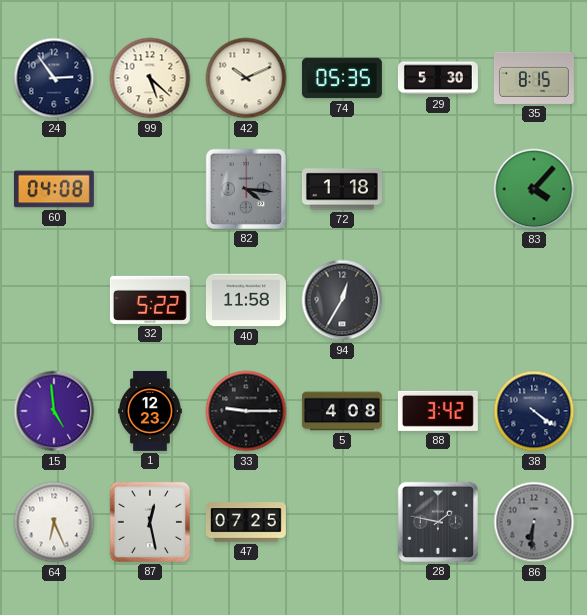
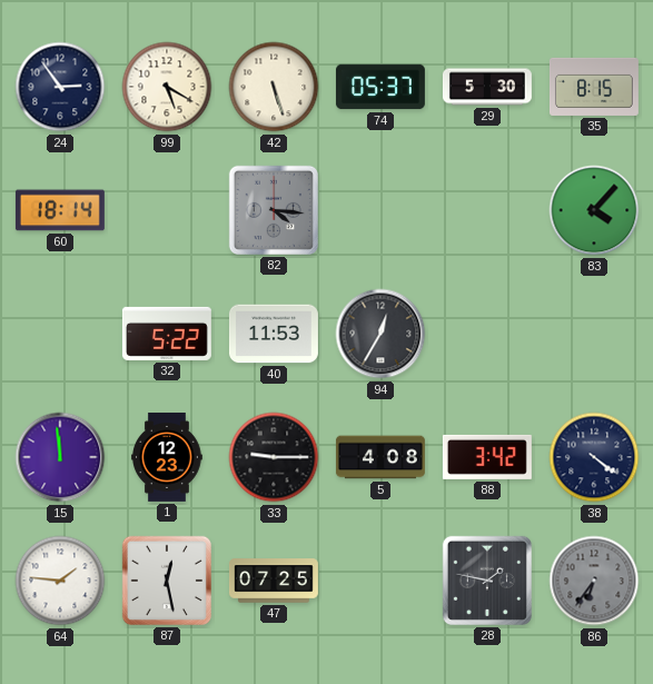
99: 5:22 -> 5:20
42: 10:11 -> 5:27
74: 05:35 -> 05:37
60: 04:08 -> 18:14
72: 1:18 -> none
40: 11:58 -> 11:53
15: 4:59 -> 11:59
64: 6:26 -> 1:46
86: 6:31 -> 6:36
